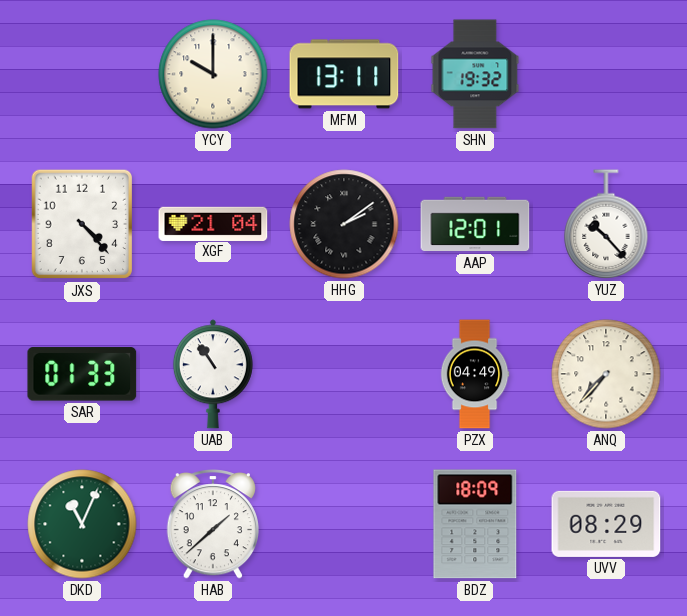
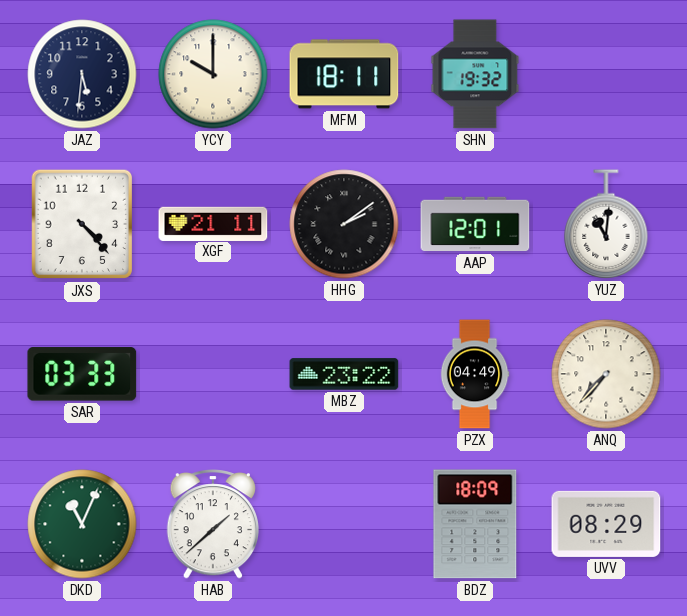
JAZ: none -> 5:31
MFM: 13:11 -> 18:11
XGF: 21:04 -> 21:11
YUZ: 10:23 -> 11:01
SAR: 01:33 -> 03:33
UAB: 10:54 -> none
MBZ: none -> 23:22
